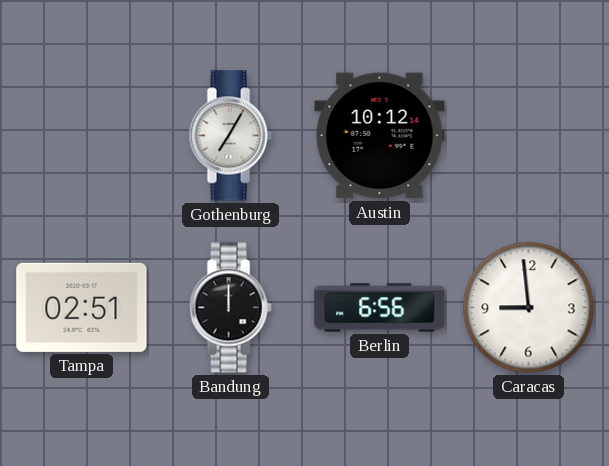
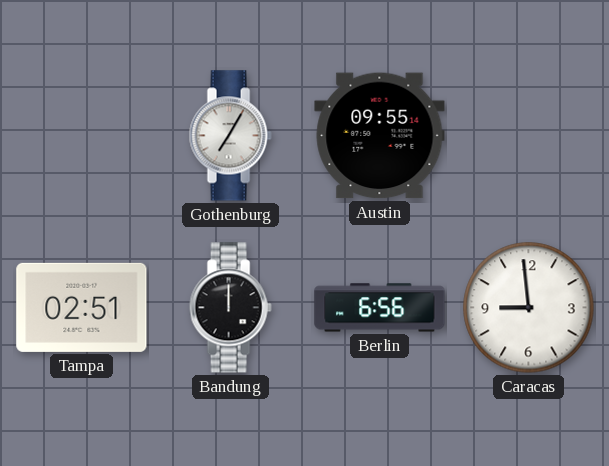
Austin: 10:12 -> 09:55
